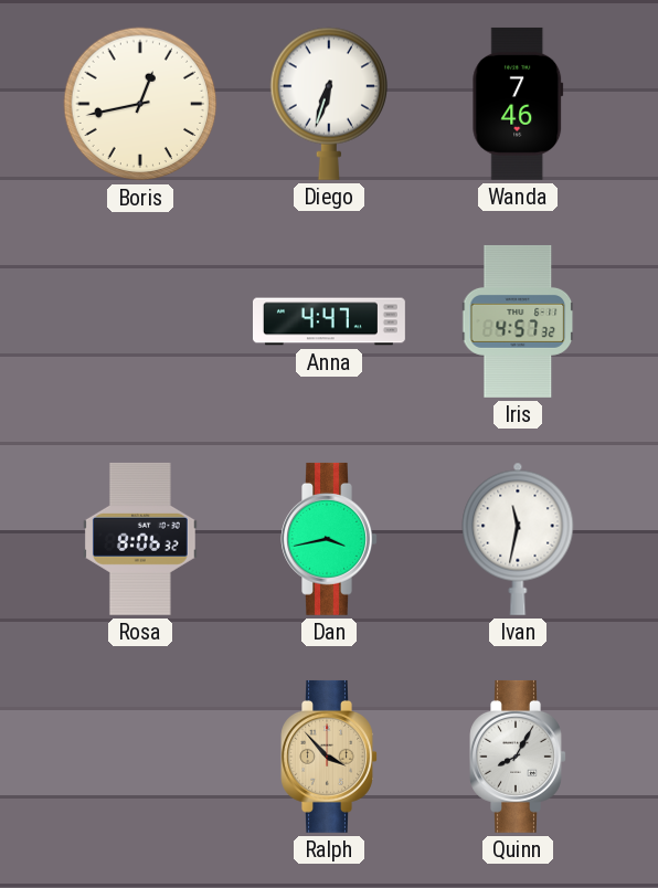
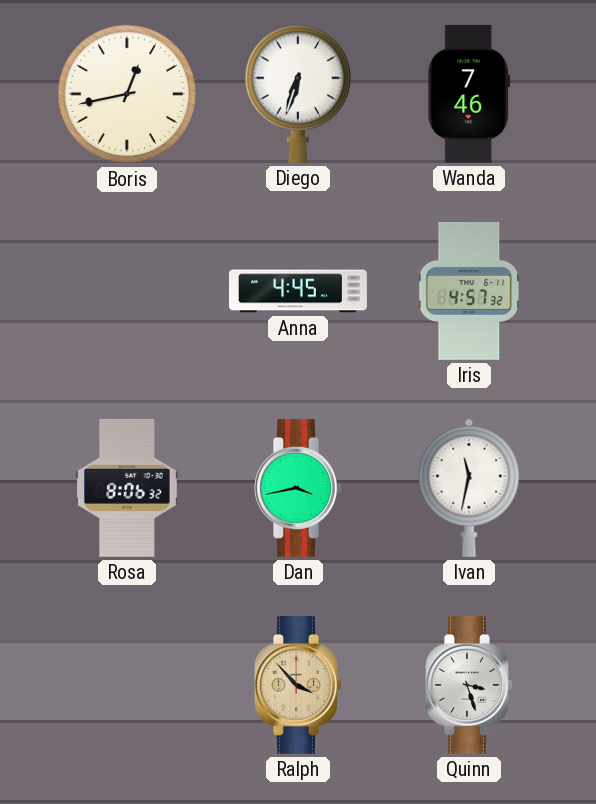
Anna: 4:47 -> 4:45
Quinn: 8:05 -> 3:27
